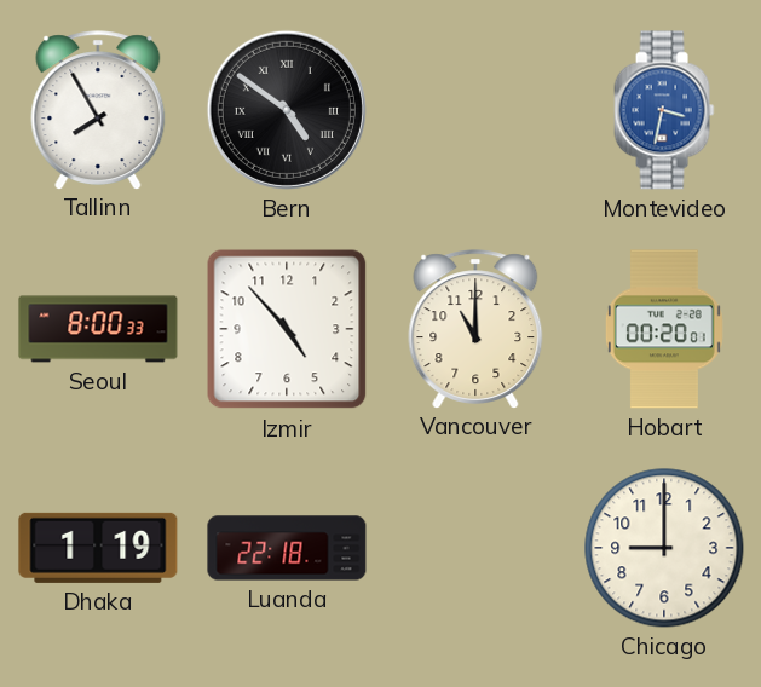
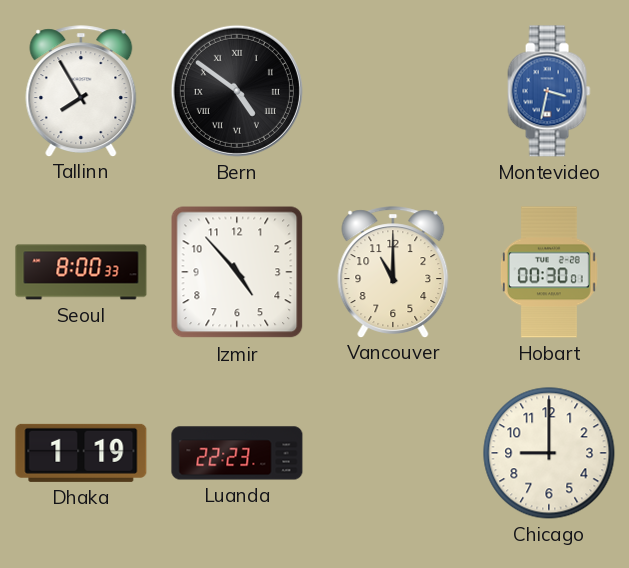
Hobart: 00:20 -> 00:30
Luanda: 22:18 -> 22:23
